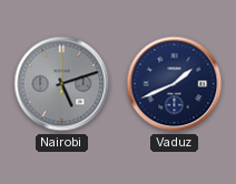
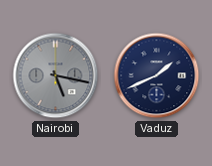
Nairobi: 5:12 -> 5:17
